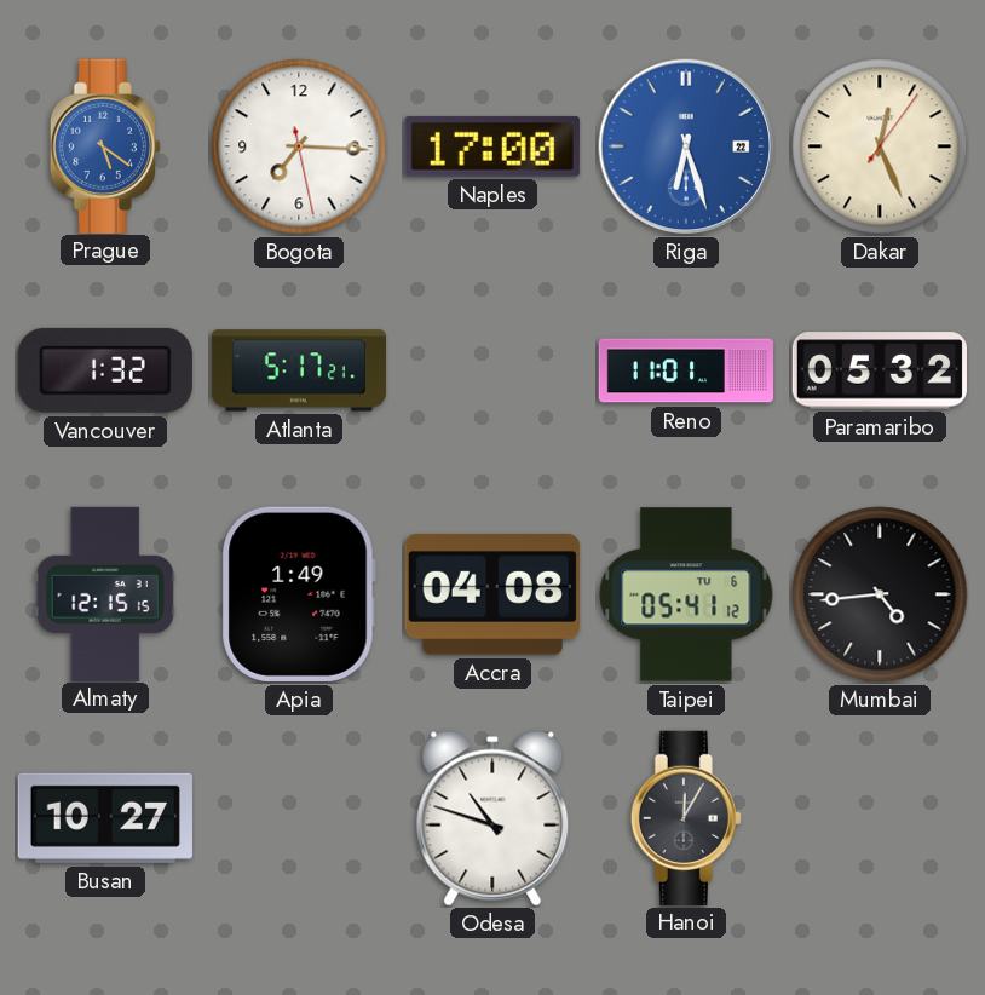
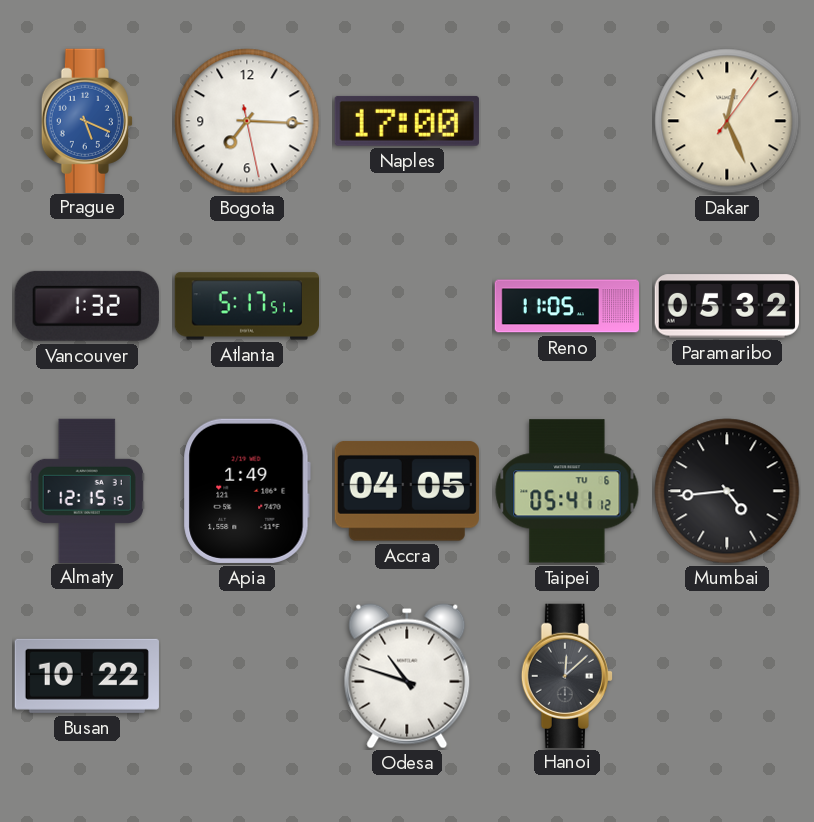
Prague: 5:21 -> 5:19
Riga: 6:27 -> none
Atlanta: 5:17:21 -> 5:17:51
Reno: 11:01 -> 11:05
Accra: 04:08 -> 04:05
Busan: 10:27 -> 10:22
Hanoi: 12:05 -> 12:08
